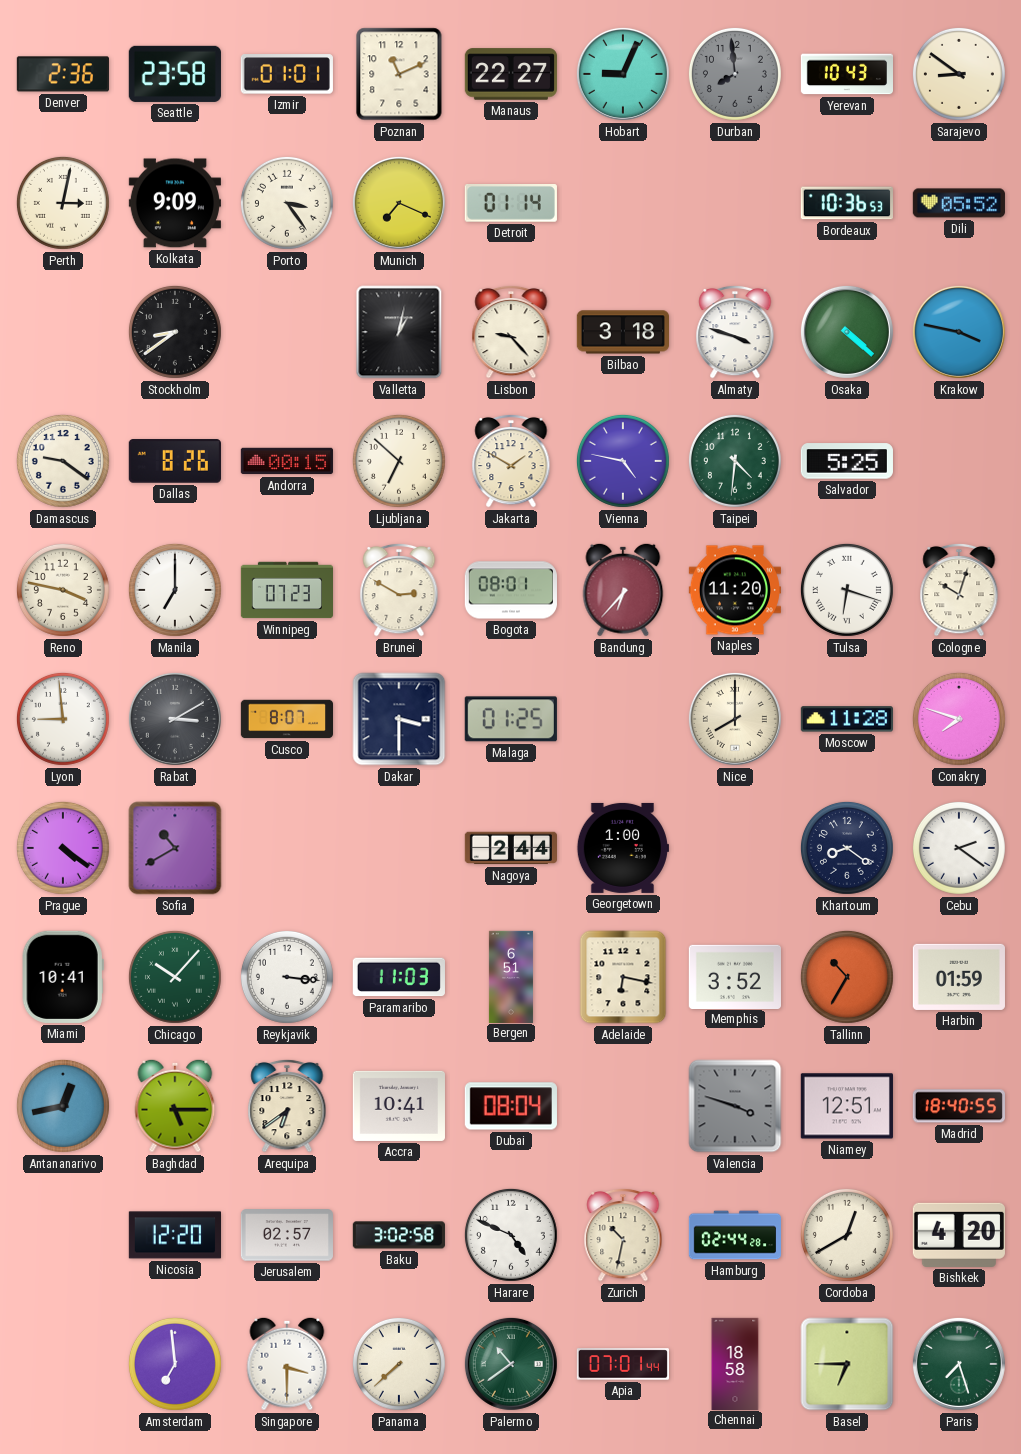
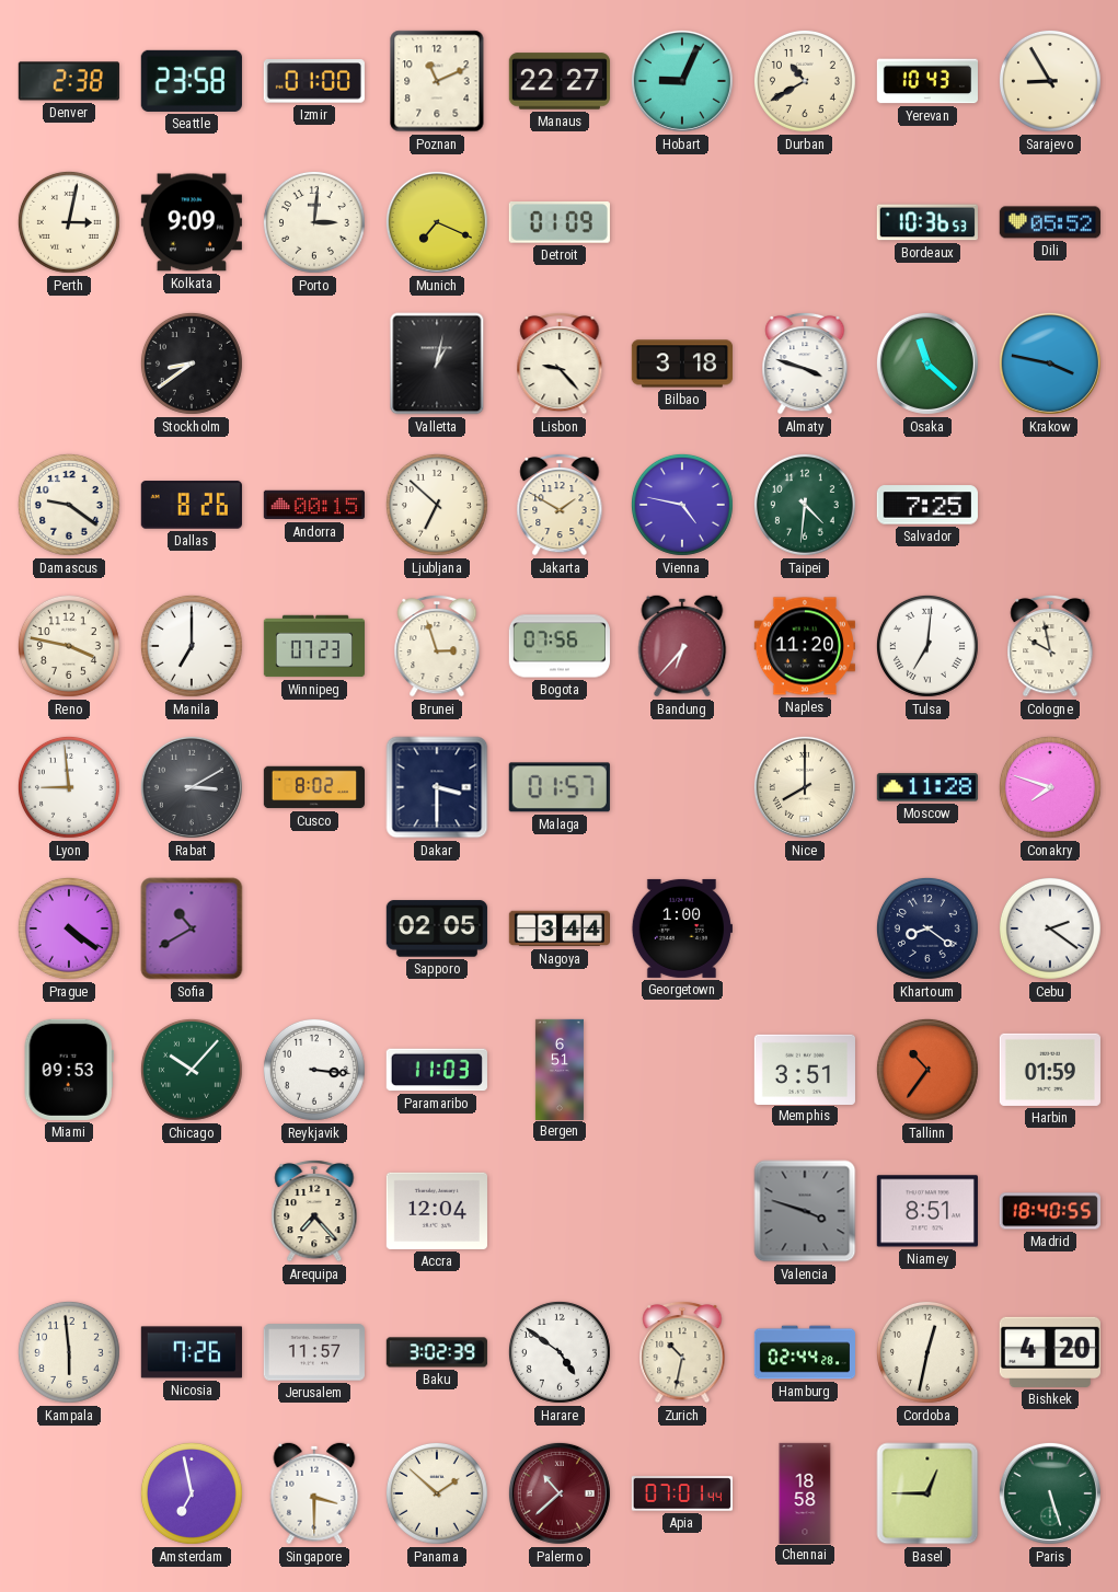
Denver: 2:36 -> 2:38
Izmir: 01:01 -> 01:00
Durban: 7:59 -> 10:40
Durban dial: grey -> cream
Sarajevo: 8:51 -> 8:55
Porto: 3:24 -> 3:01
Detroit: 01:14 -> 01:09
Osaka: 4:22 -> 11:22
Salvador: 5:25 -> 7:25
Brunei: 2:50 -> 2:57
Bogota: 08:01 -> 07:56
Tulsa: 6:18 -> 7:01
Cologne: 10:03 -> 9:58
Cusco: 8:07 -> 8:02
Malaga: 01:25 -> 01:57
Sapporo: none -> 02:05
Nagoya: 2:44 -> 3:44
Miami: 10:41 -> 09:53
Adelaide: 6:17 -> none
Memphis: 3:52 -> 3:51
Tallinn: 10:35 -> 10:36
Antananarivo: 12:43 -> none
Baghdad: 5:15 -> none
Arequipa: 6:39 -> 7:23
Accra: 10:41 -> 12:04
Dubai: 08:04 -> none
Niamey: 12:51 -> 8:51
Kampala: none -> 5:59
Nicosia: 12:20 -> 7:26
Jerusalem: 02:57 -> 11:57
Baku: 3:02:58 -> 3:02:39
Harare: 4:49 -> 4:51
Cordoba: 12:40 -> 12:32
Amsterdam: 6:59 -> 6:58
Panama: 7:38 -> 1:52
Palermo: 10:39 -> 10:38
Palermo dial: green -> burgundy
Basel: 6:45 -> 12:45
Paris: 7:27 -> 5:27
